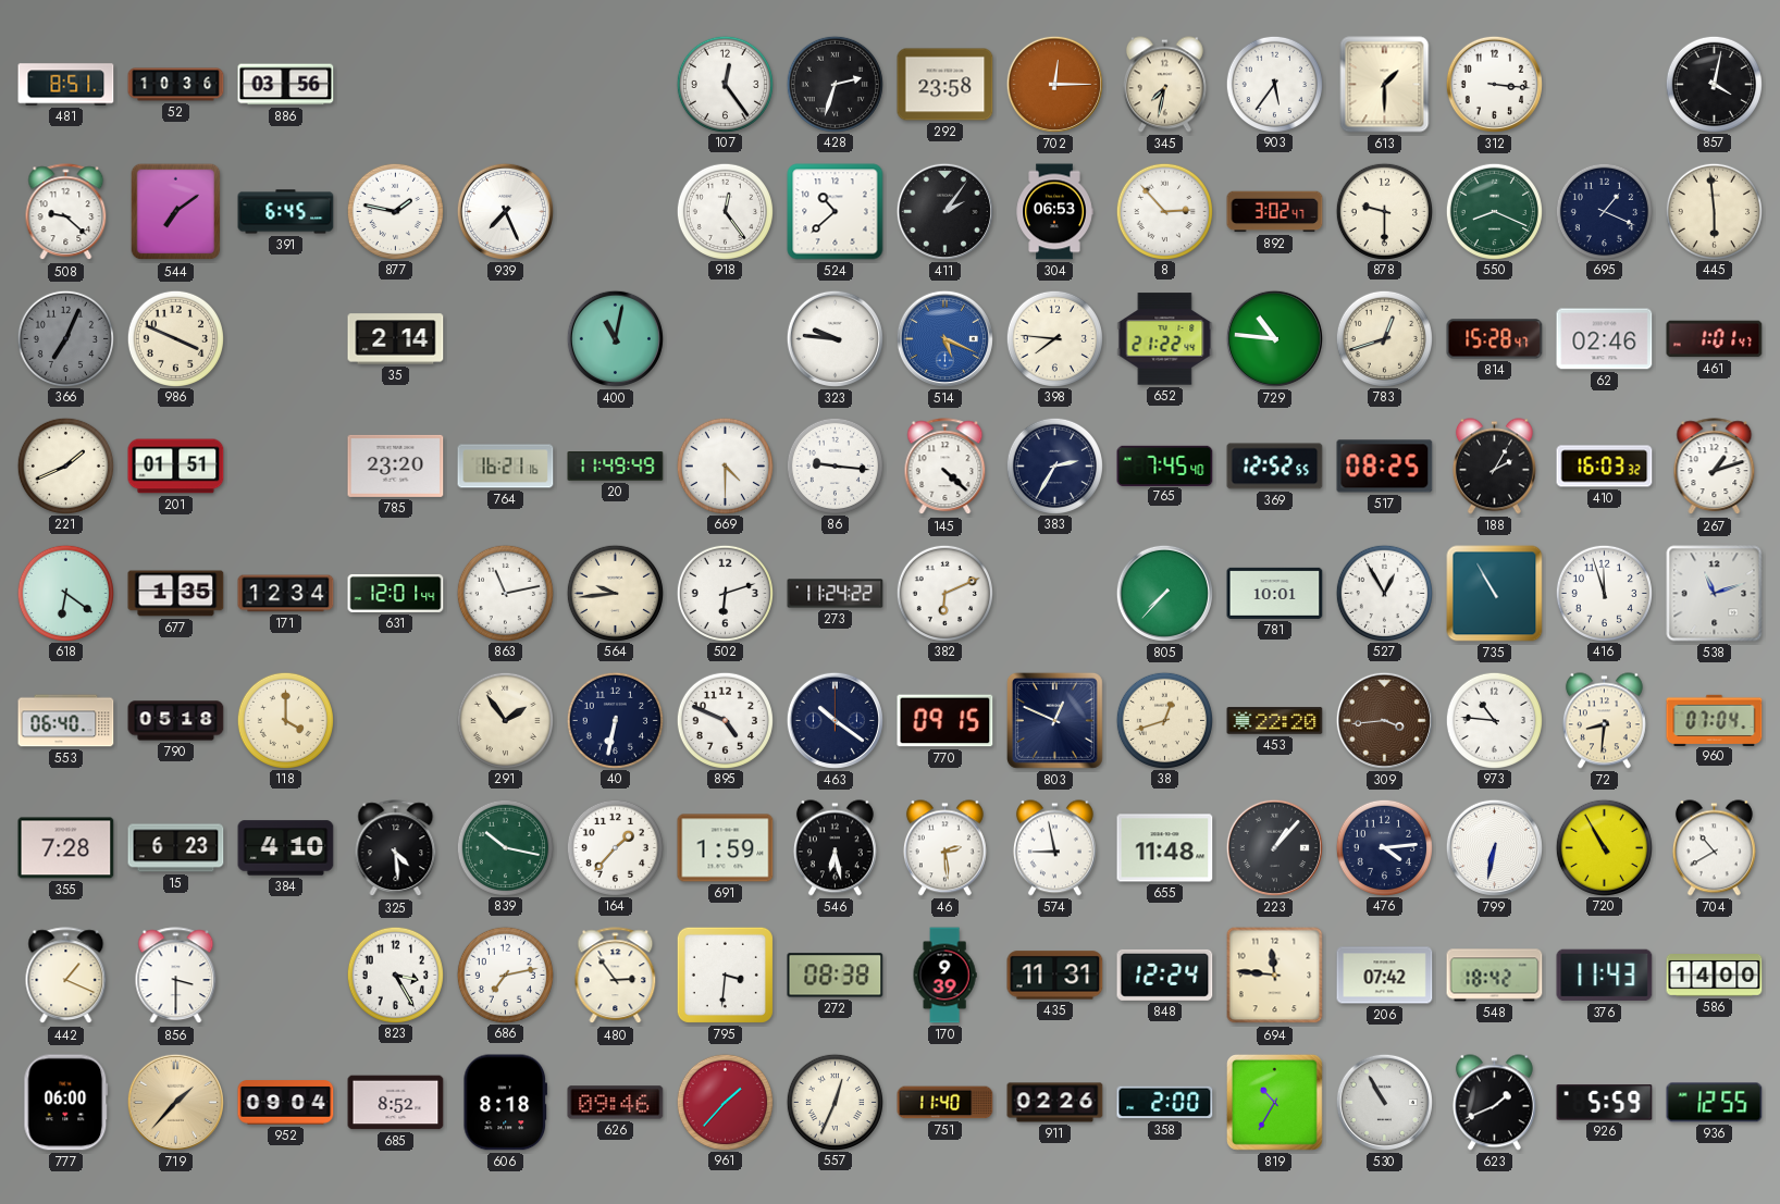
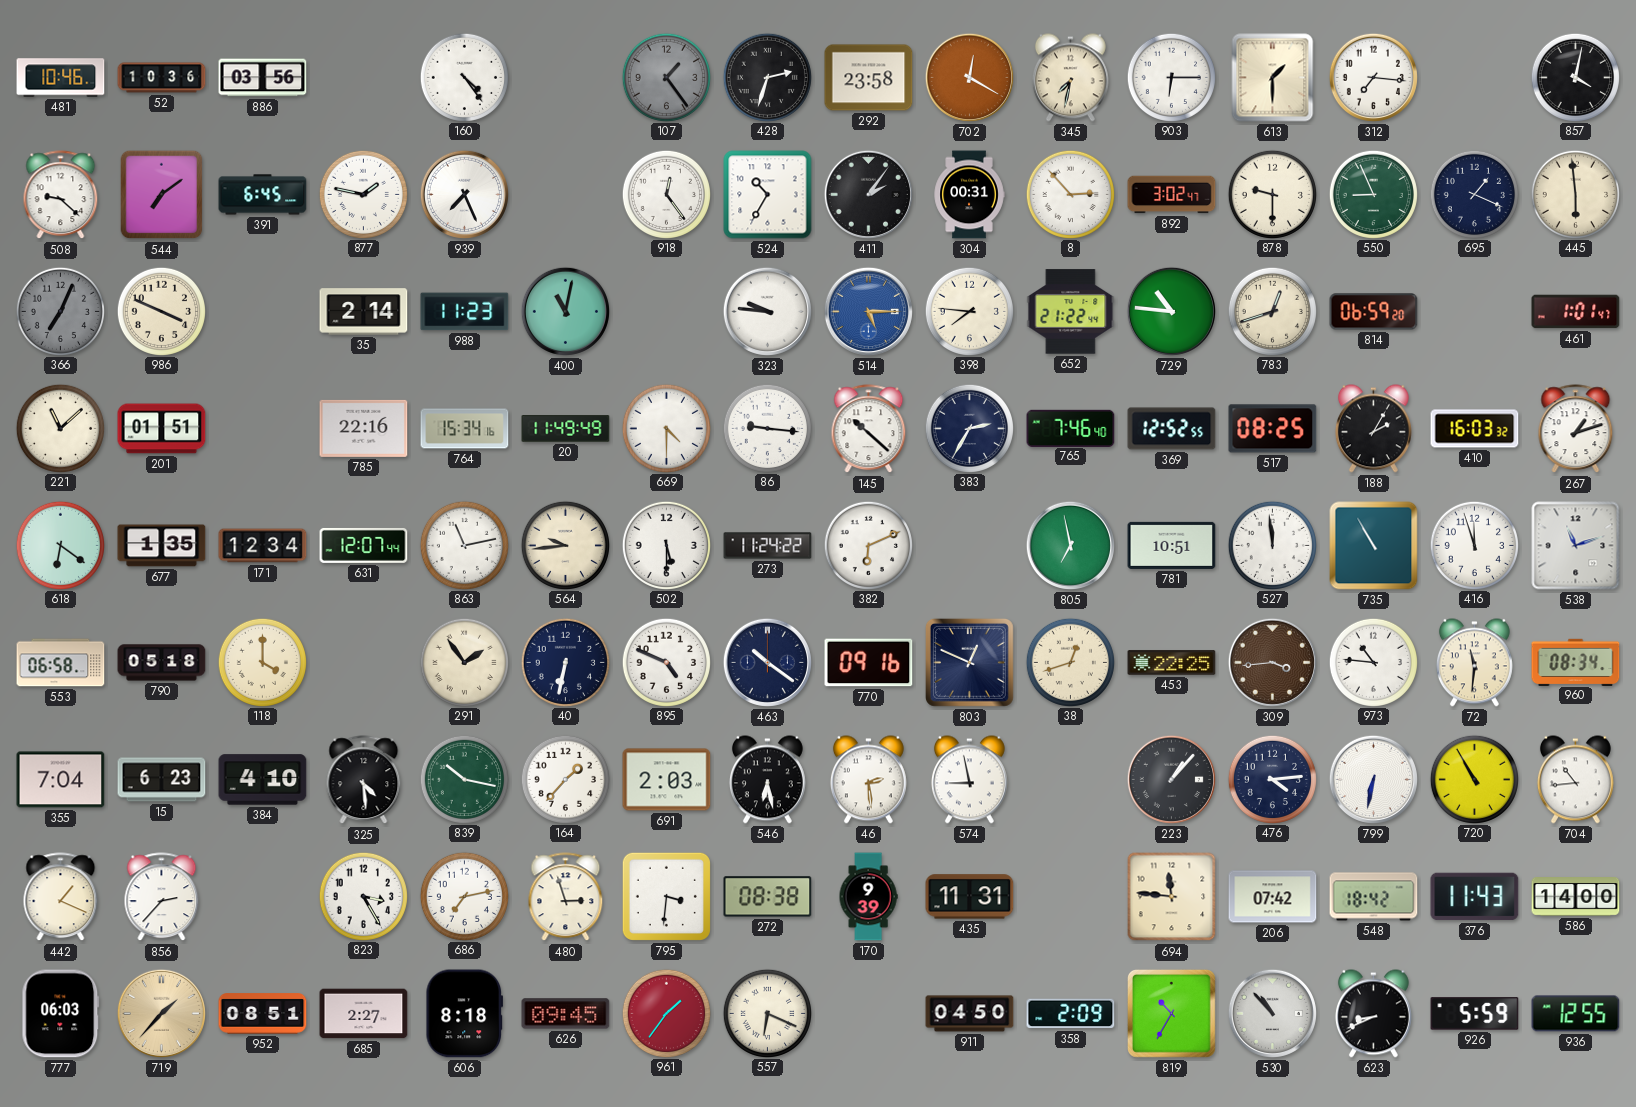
481: 8:51 -> 10:46
160: none -> 4:24
107: 12:24 -> 1:24
107 dial: white -> grey
702: 12:15 -> 12:20
903: 5:36 -> 6:15
312: 3:16 -> 7:16
524: 10:38 -> 10:35
304: 06:53 -> 00:31
550: 8:19 -> 8:56
988: none -> 11:23
514: 5:19 -> 5:15
814: 15:28 -> 06:59
62: 02:46 -> none
221: 1:41 -> 11:08
785: 23:20 -> 22:16
764: 16:21 -> 15:34
145: 4:22 -> 10:22
765: 7:45 -> 7:46
631: 12:01 -> 12:07
502: 6:12 -> 5:30
805: 7:37 -> 6:58
781: 10:01 -> 10:51
527: 12:55 -> 11:59
553: 06:40 -> 06:58
770: 09:15 -> 09:16
453: 22:20 -> 22:25
72: 8:31 -> 11:31
960: 07:04 -> 08:34
355: 7:28 -> 7:04
691: 1:59 -> 2:03
655: 11:48 -> none
704: 10:40 -> 10:44
856: 3:30 -> 2:37
480: 2:54 -> 2:57
848: 12:24 -> none
777: 06:00 -> 06:03
952: 09:04 -> 08:51
685: 8:52 -> 2:27
626: 09:46 -> 09:45
961: 1:37 -> 1:36
557: 12:34 -> 6:19
751: 11:40 -> none
911: 02:26 -> 04:50
358: 2:00 -> 2:09
530: 10:55 -> 10:53
623: 1:41 -> 8:41
